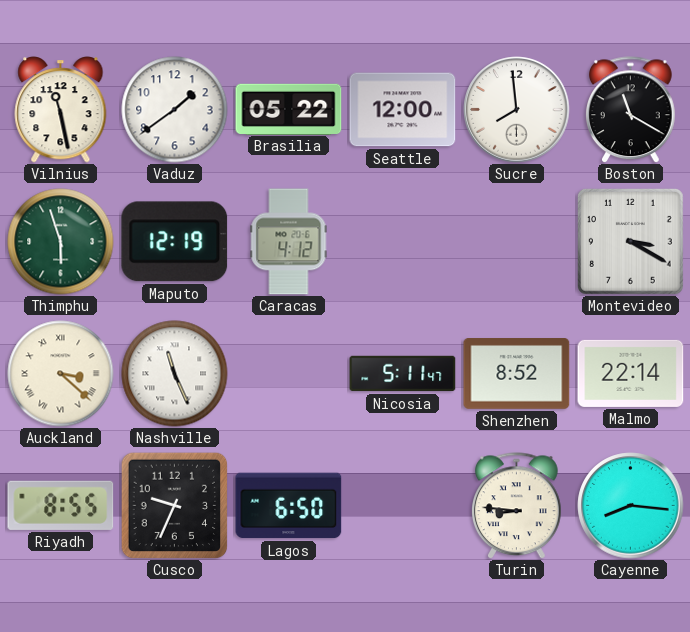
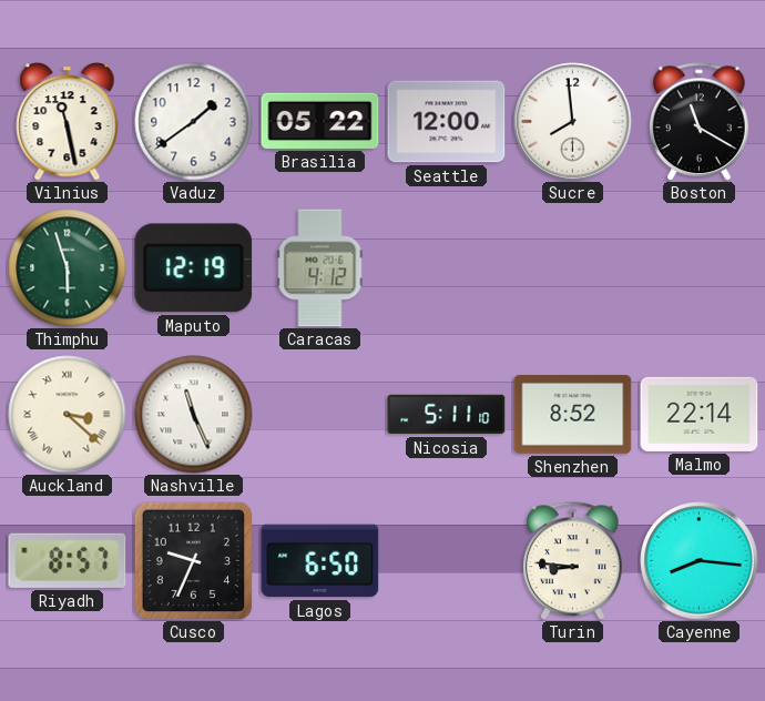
Montevideo: 3:20 -> none
Nicosia: 5:11:47 -> 5:11:10
Riyadh: 8:55 -> 8:57
